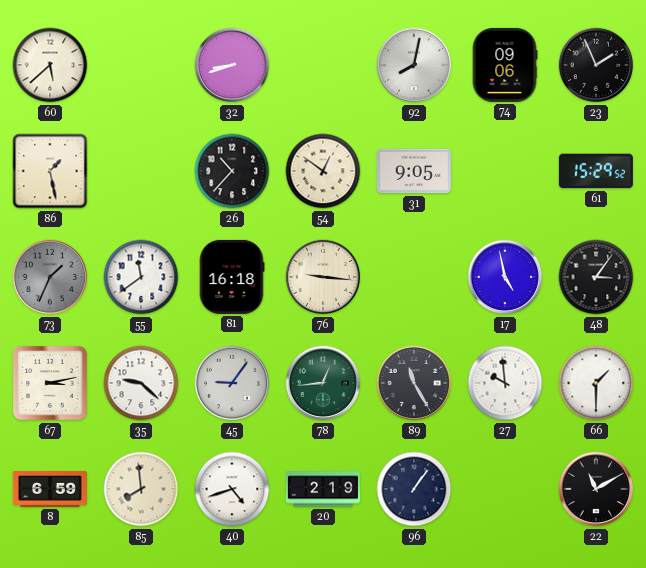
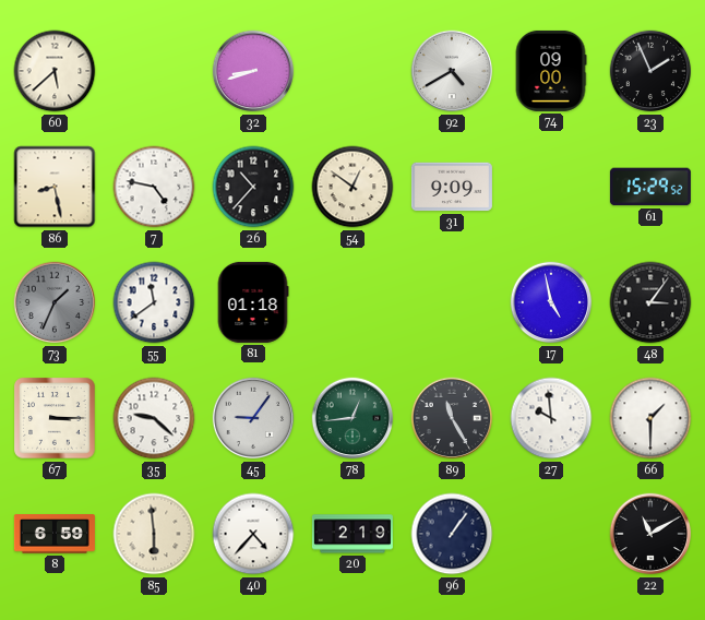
92: 8:02 -> 4:40
74: 09:06 -> 09:00
86: 1:28 -> 8:28
7: none -> 4:47
31: 9:05 -> 9:09
81: 16:18 -> 01:18
76: 9:16 -> none
67: 3:13 -> 3:15
85: 7:59 -> 5:59
40: 4:42 -> 4:37
